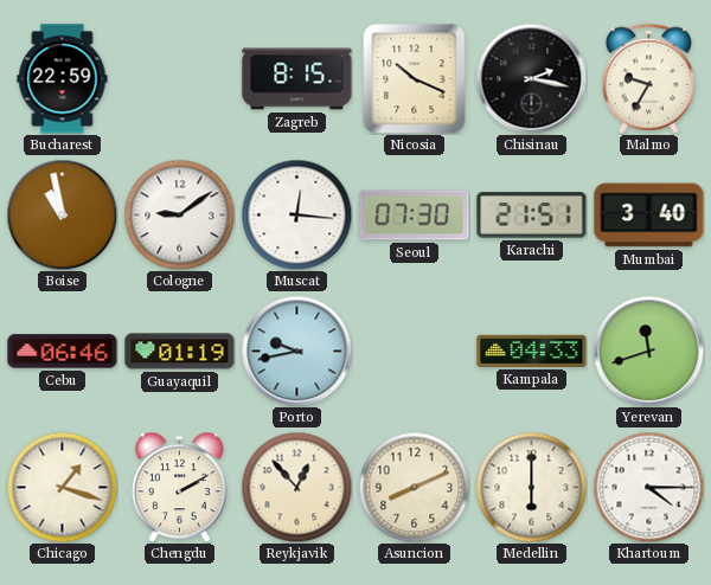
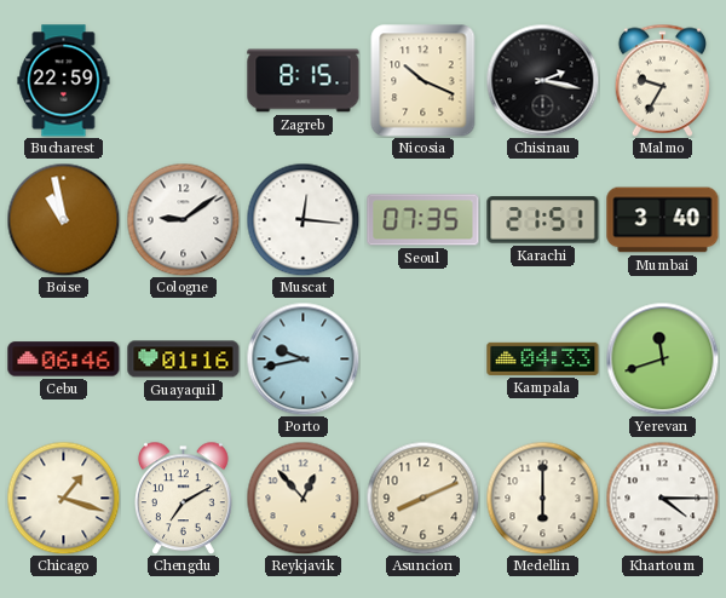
Seoul: 07:30 -> 07:35
Guayaquil: 01:19 -> 01:16
Chengdu: 2:10 -> 7:10
